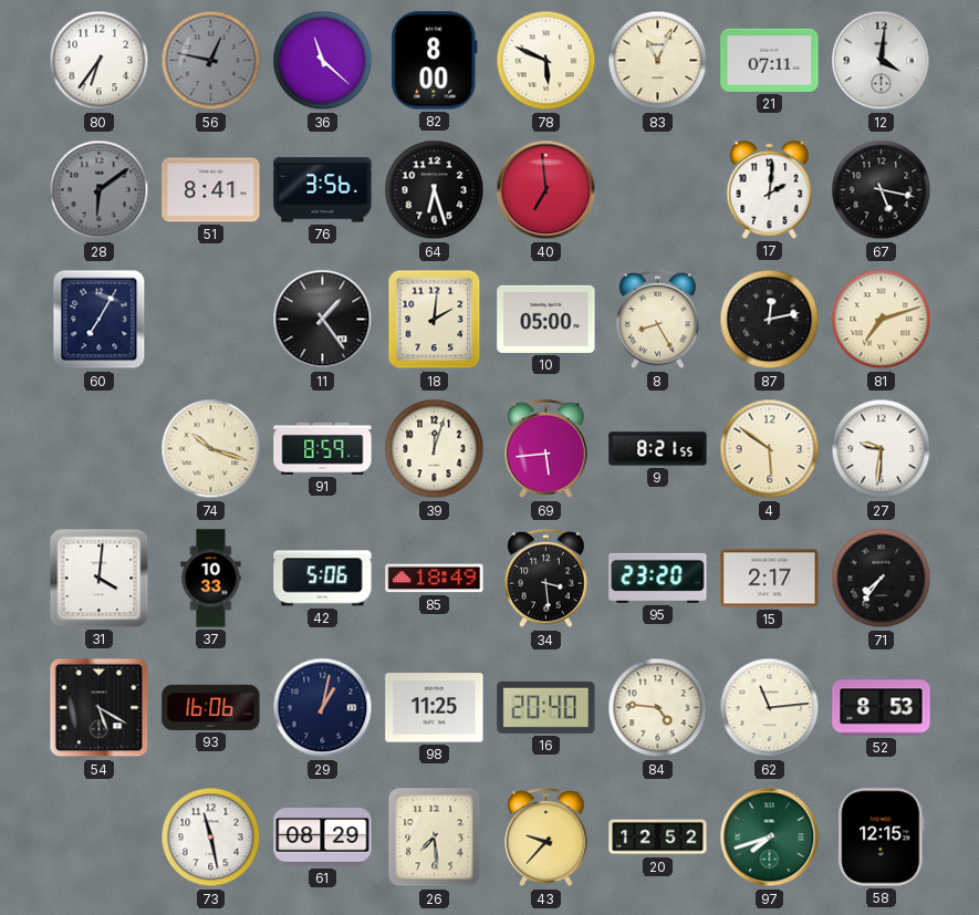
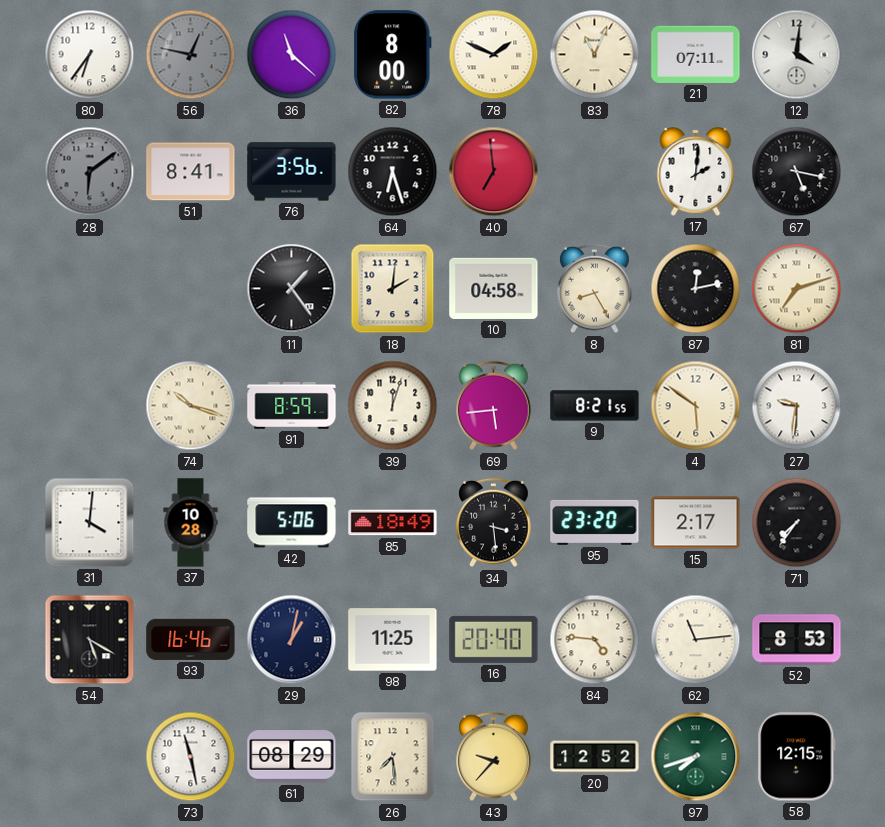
78: 5:49 -> 1:49
60: 7:05 -> none
10: 05:00 -> 04:58
37: 10:33 -> 10:28
93: 16:06 -> 16:46
